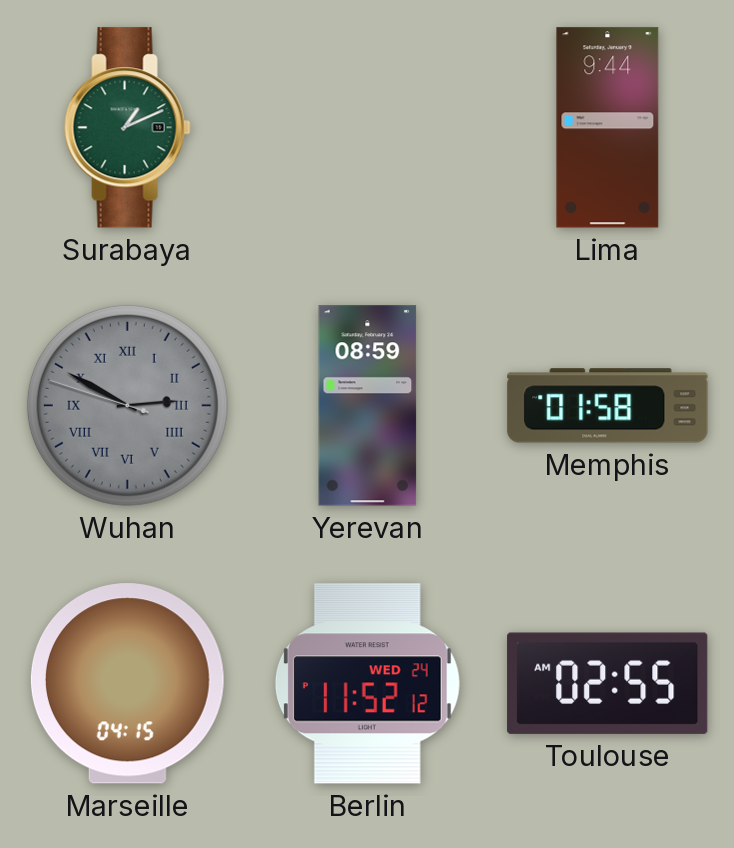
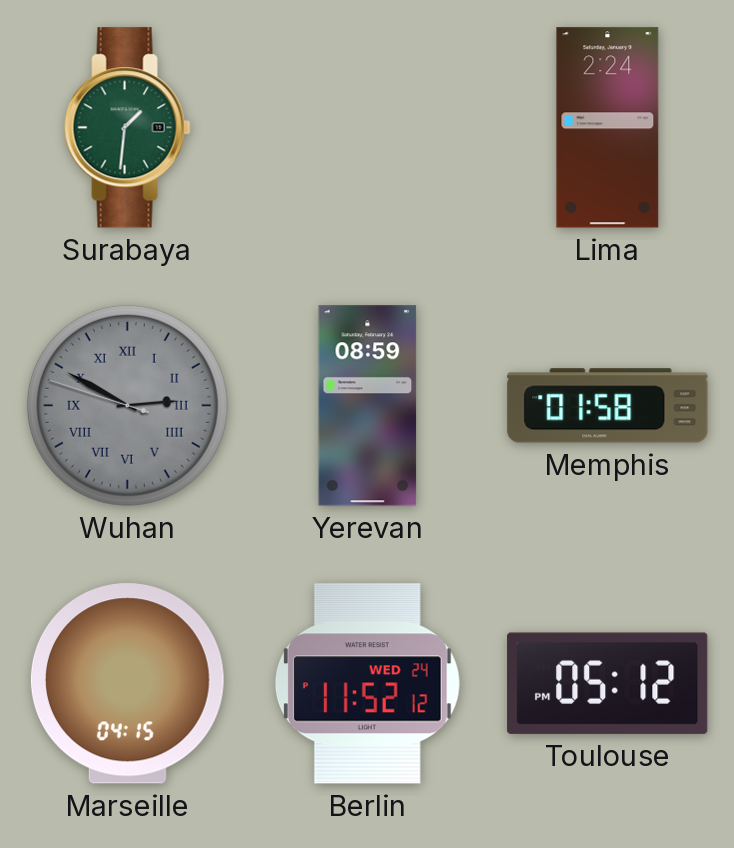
Surabaya: 1:11 -> 1:31
Lima: 9:44 -> 2:24
Toulouse: 02:55 -> 05:12
